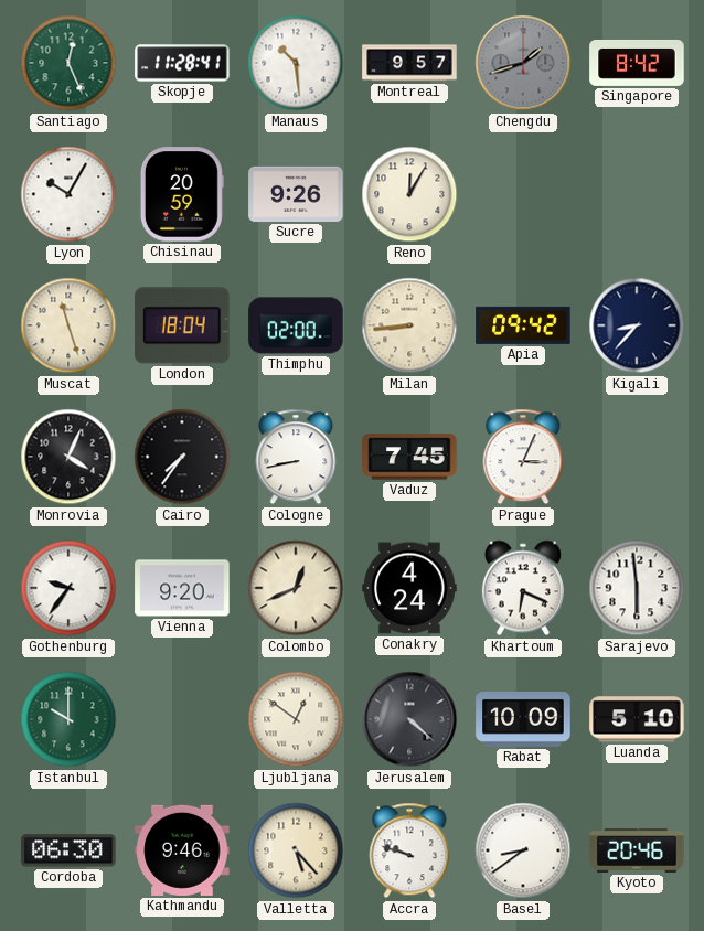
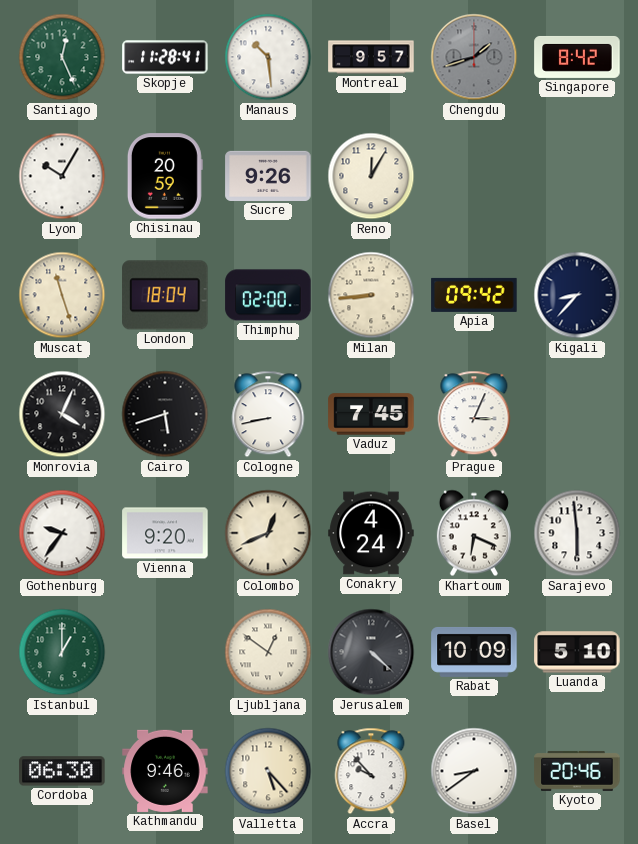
Cairo: 7:36 -> 5:42
Istanbul: 10:00 -> 1:00
Accra: 9:48 -> 9:53
